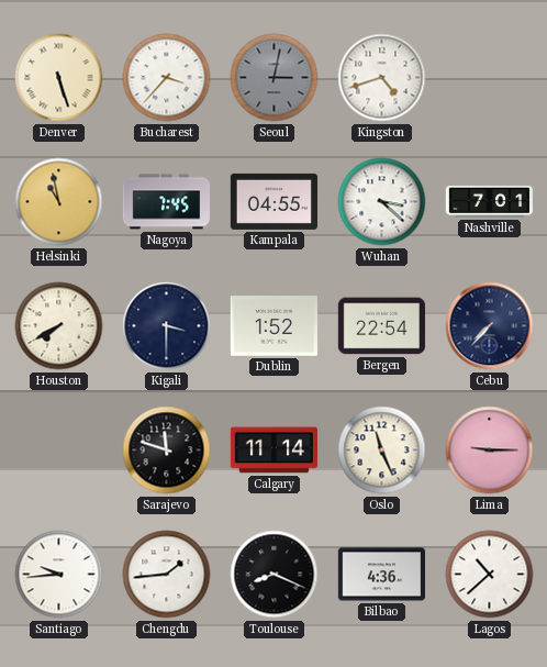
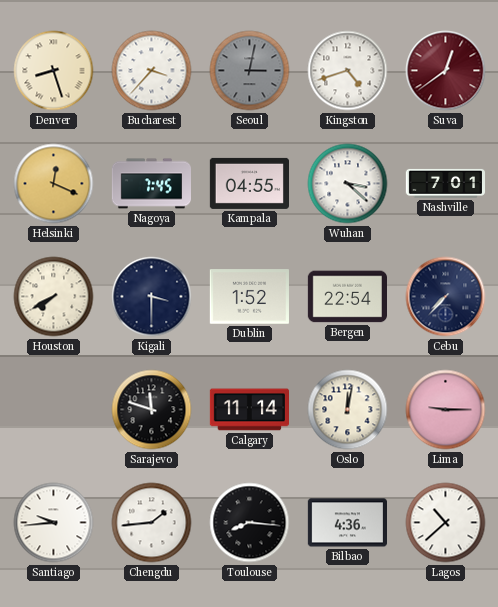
Denver: 5:27 -> 8:27
Suva: none -> 12:39
Helsinki: 10:58 -> 12:19
Oslo: 11:26 -> 12:02
Toulouse: 8:19 -> 8:16
